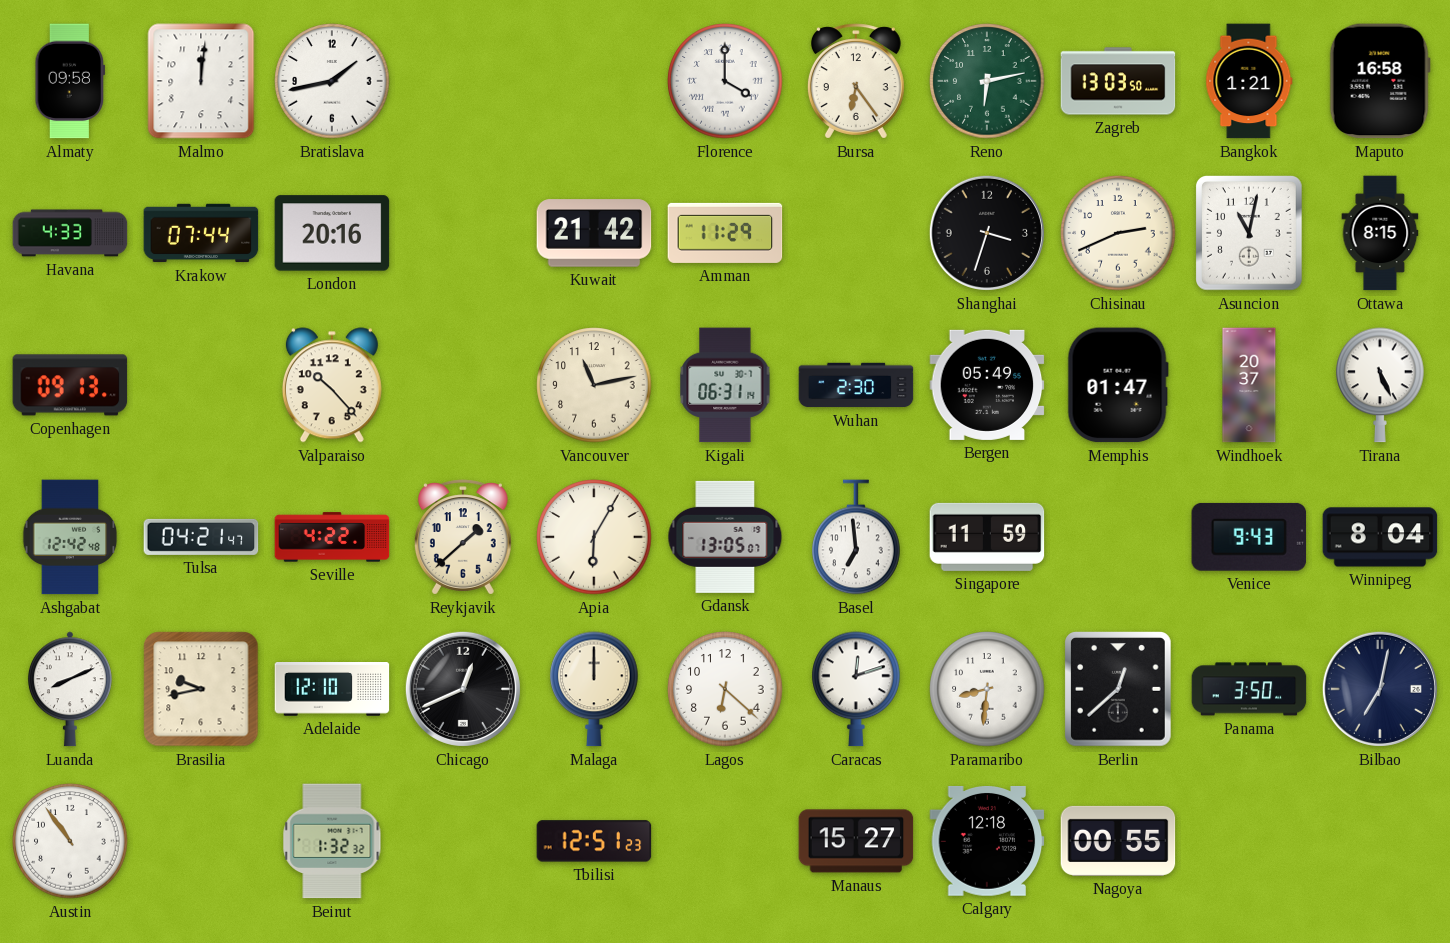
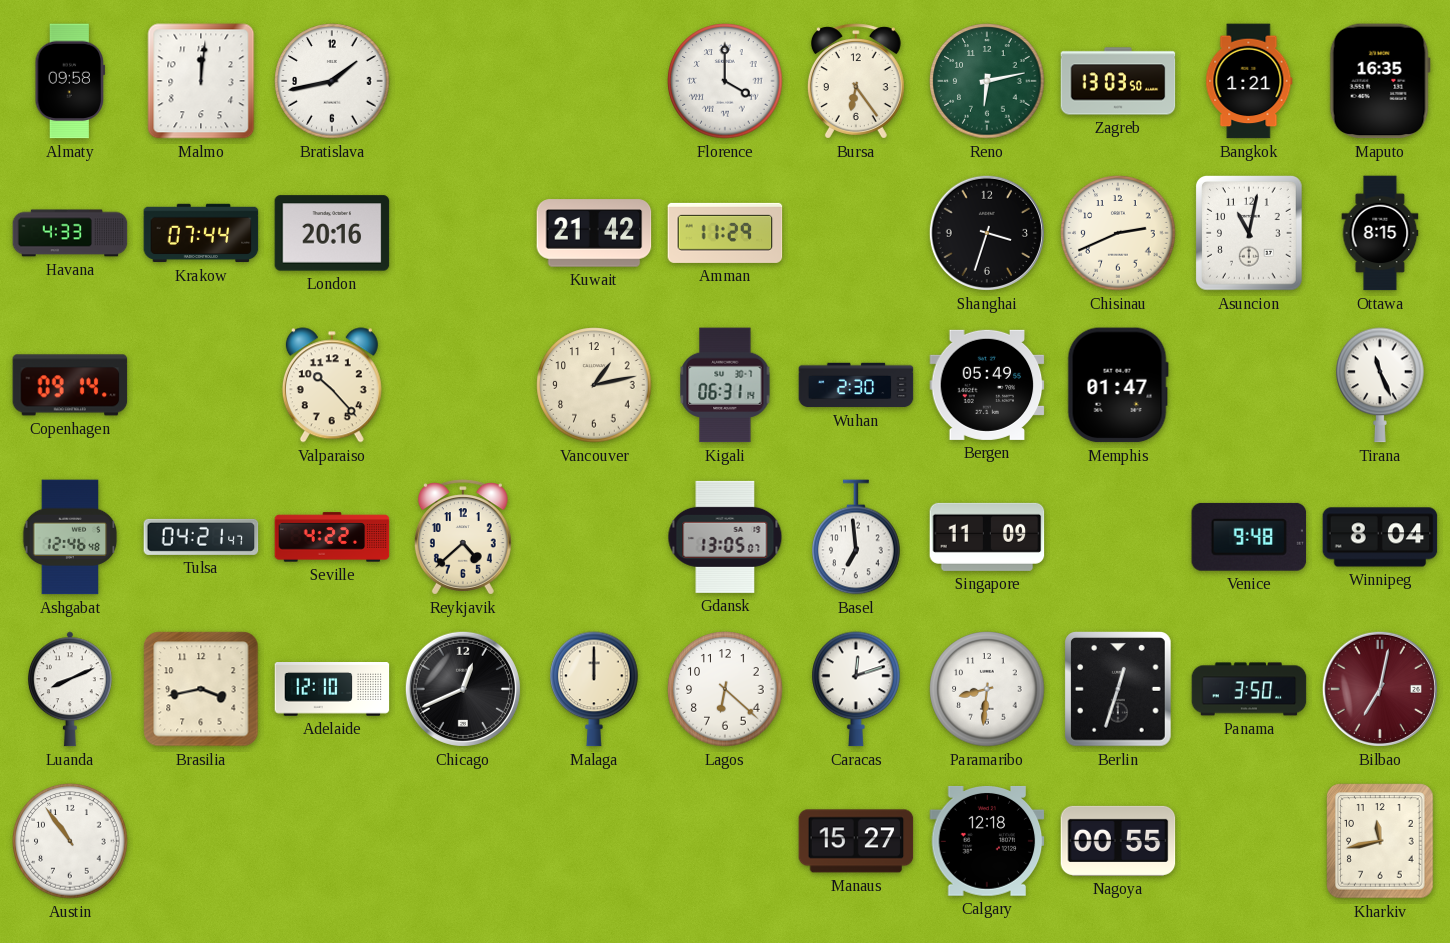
Maputo: 16:58 -> 16:35
Copenhagen: 09:13 -> 09:14
Vancouver: 11:13 -> 1:13
Windhoek: 20:37 -> none
Tirana: 5:26 -> 11:26
Ashgabat: 12:42 -> 12:46
Reykjavik: 1:38 -> 4:38
Apia: 6:05 -> none
Singapore: 11:59 -> 11:09
Venice: 9:43 -> 9:48
Brasilia: 9:43 -> 3:43
Berlin: 12:38 -> 12:33
Bilbao dial: navy -> burgundy
Beirut: 1:32 -> none
Tbilisi: 12:51 -> none
Kharkiv: none -> 11:43
